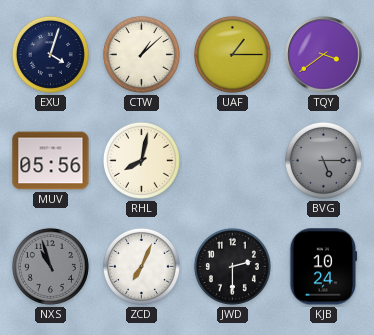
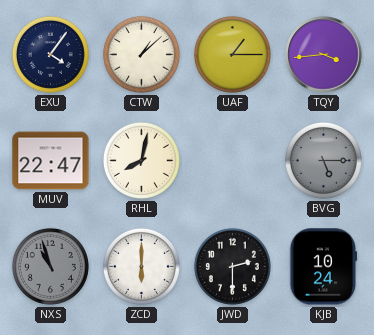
EXU: 4:03 -> 4:06
TQY: 3:39 -> 3:44
MUV: 05:56 -> 22:47
ZCD: 7:04 -> 6:00
